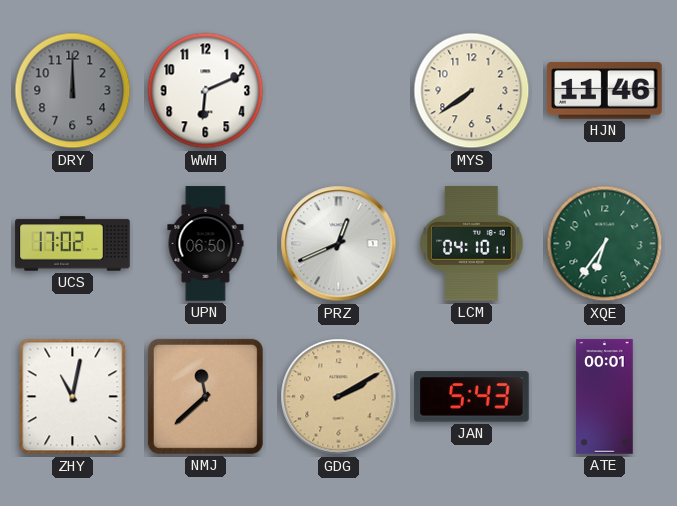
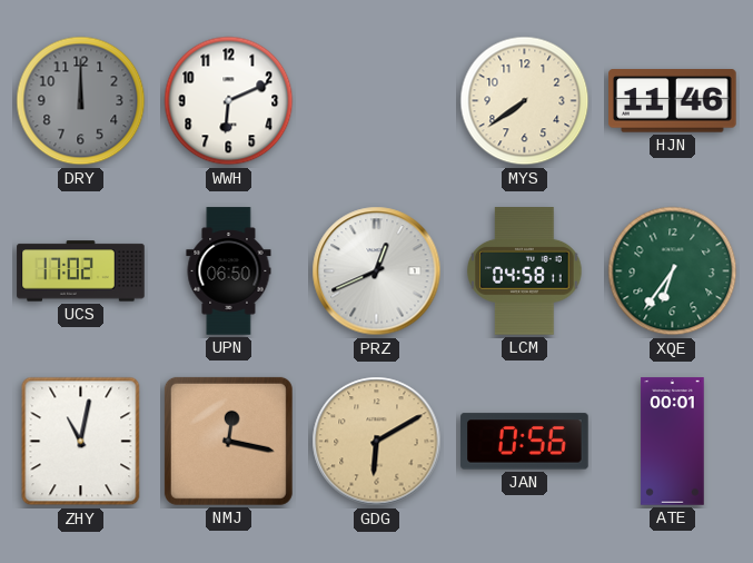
LCM: 04:10 -> 04:58
NMJ: 11:38 -> 12:17
GDG: 2:10 -> 6:10
JAN: 5:43 -> 0:56
